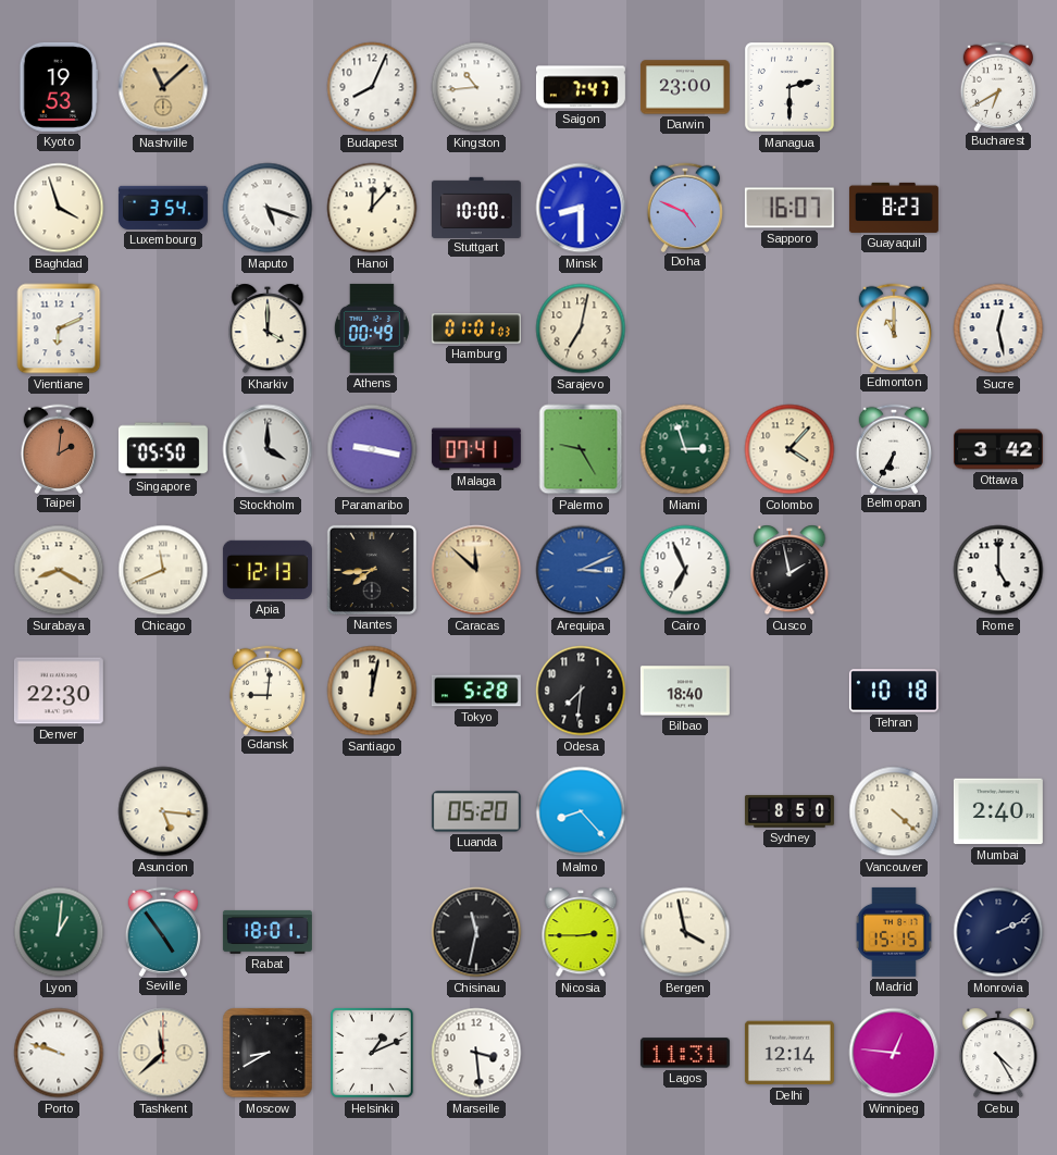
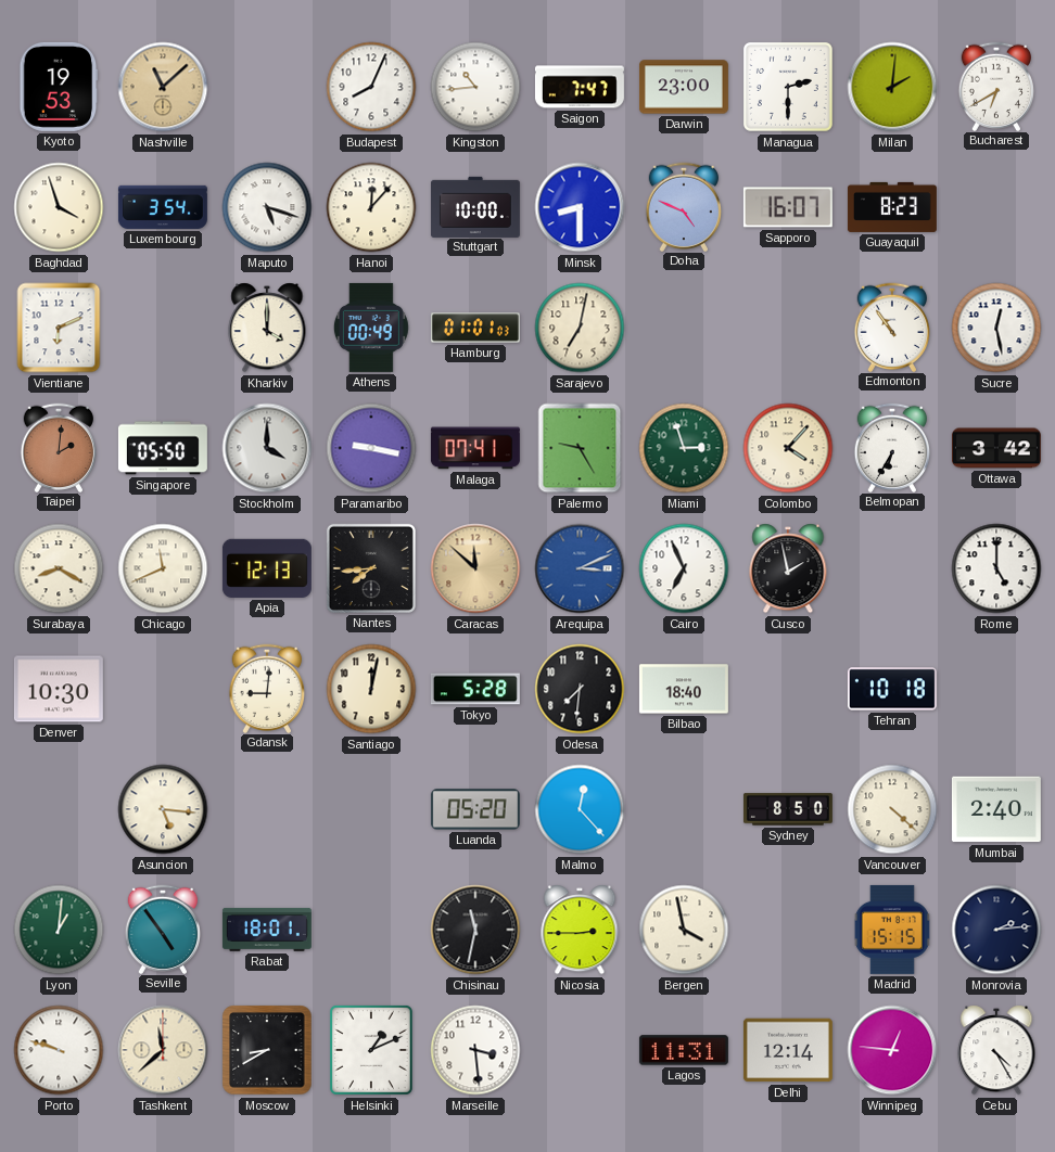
Milan: none -> 2:01
Edmonton: 11:00 -> 10:54
Denver: 22:30 -> 10:30
Malmo: 8:23 -> 12:23
Monrovia: 2:11 -> 2:14
